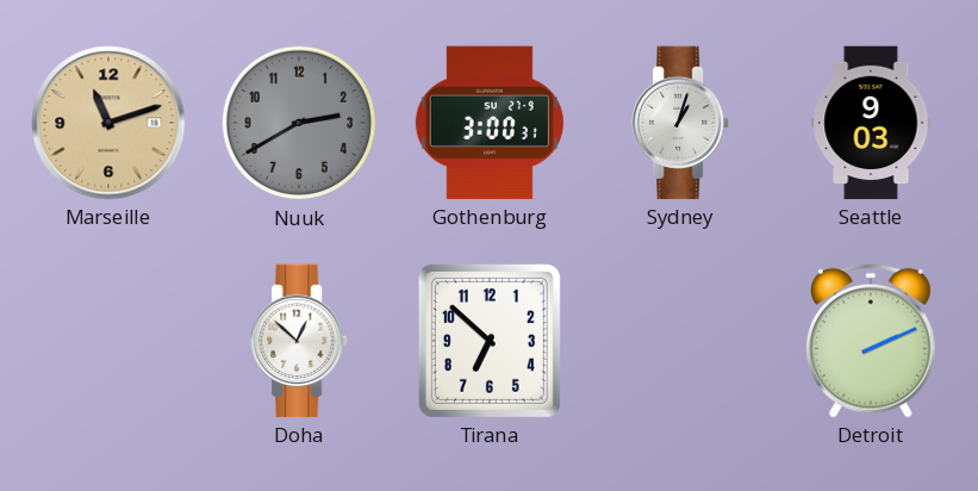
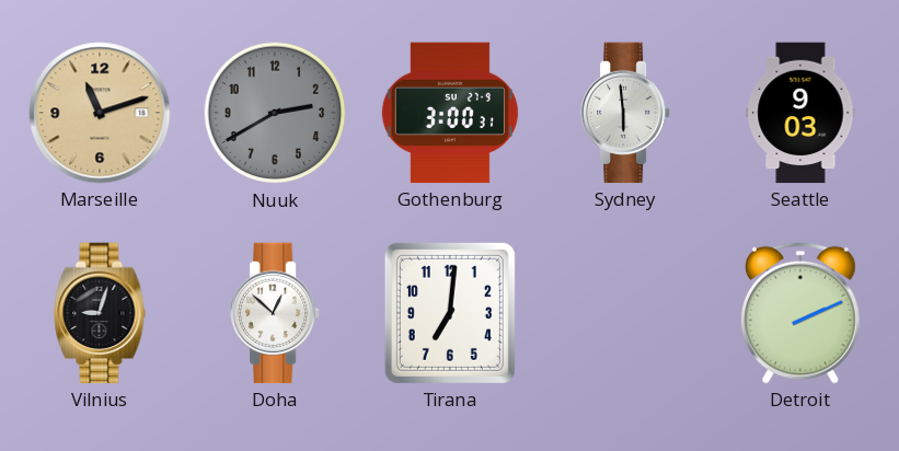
Sydney: 1:03 -> 5:59
Vilnius: none -> 9:03
Tirana: 6:52 -> 7:01
